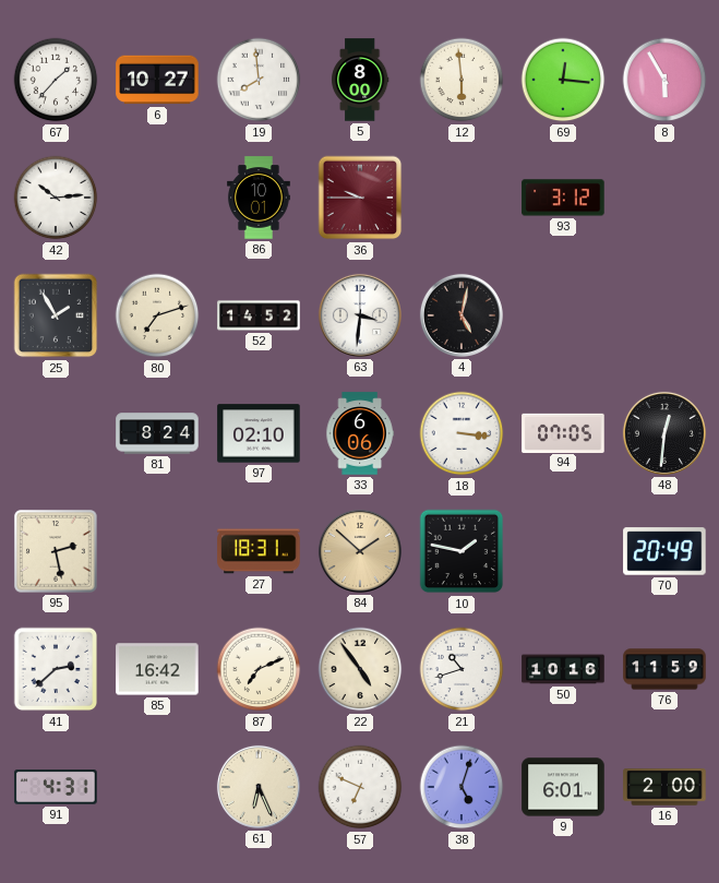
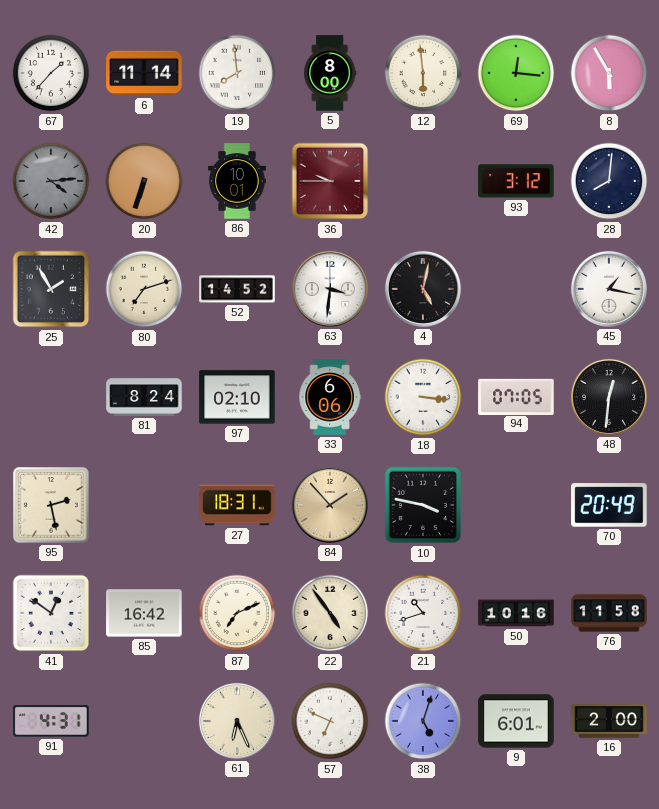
6: 10:27 -> 11:14
42: 10:14 -> 4:14
42 dial: white -> grey
20: none -> 6:33
28: none -> 8:01
45: none -> 1:17
84: 1:52 -> 1:53
10: 1:47 -> 3:47
41: 2:38 -> 12:51
76: 11:59 -> 11:58
